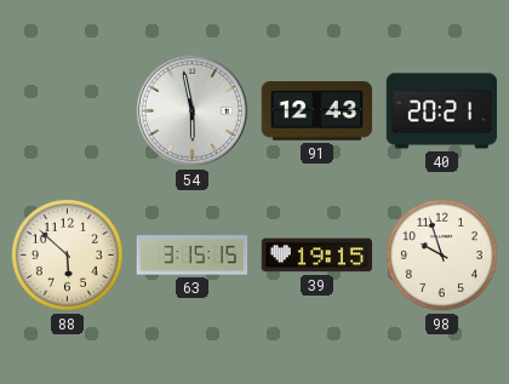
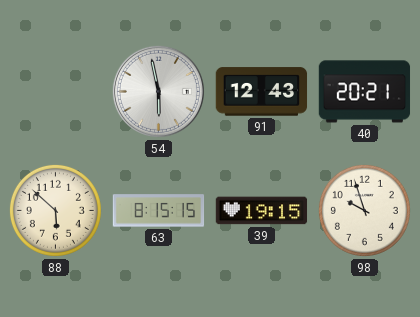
63: 3:15 -> 8:15
